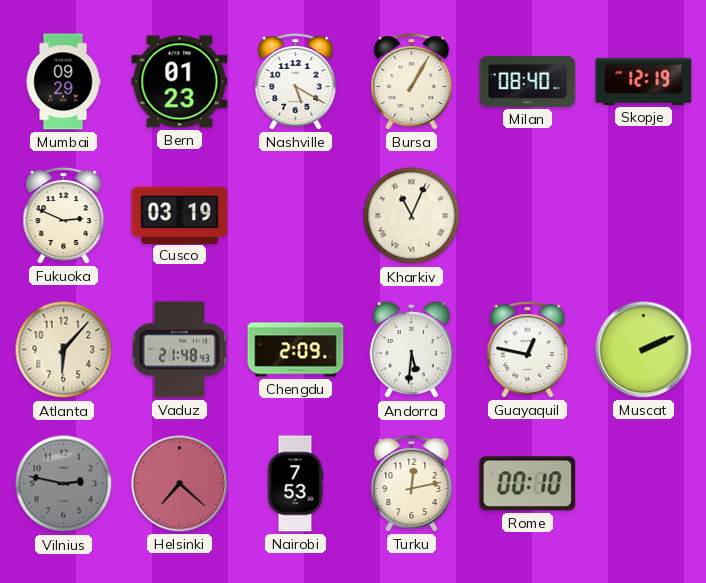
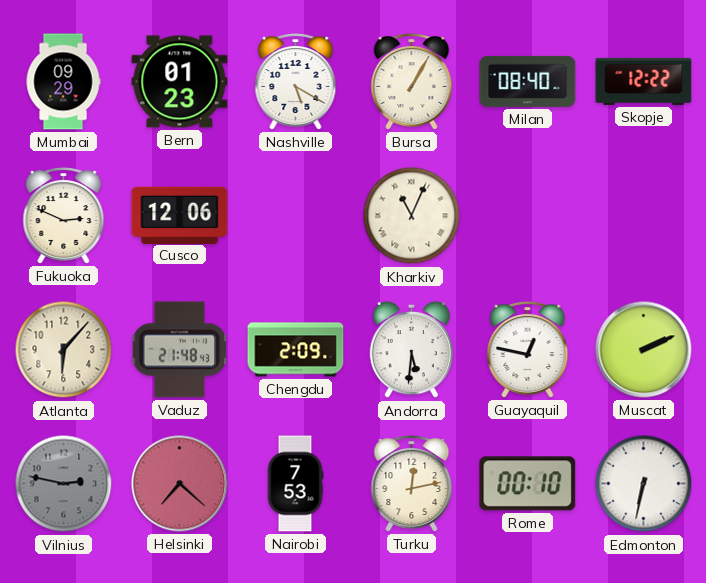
Skopje: 12:19 -> 12:22
Cusco: 03:19 -> 12:06
Edmonton: none -> 6:32
